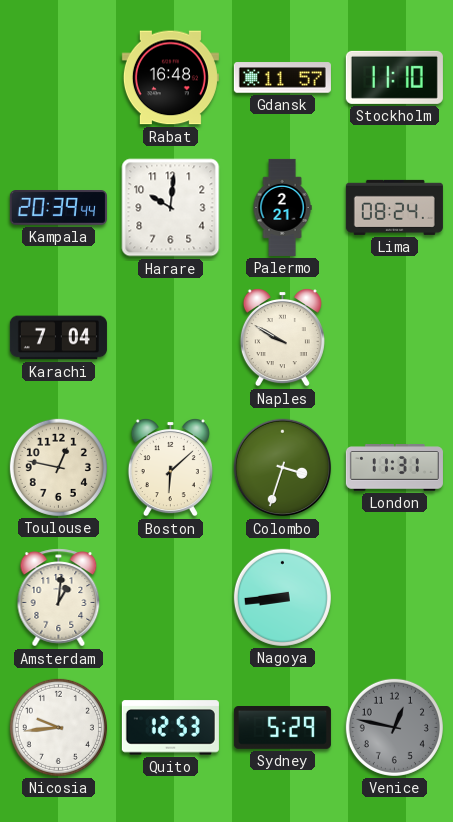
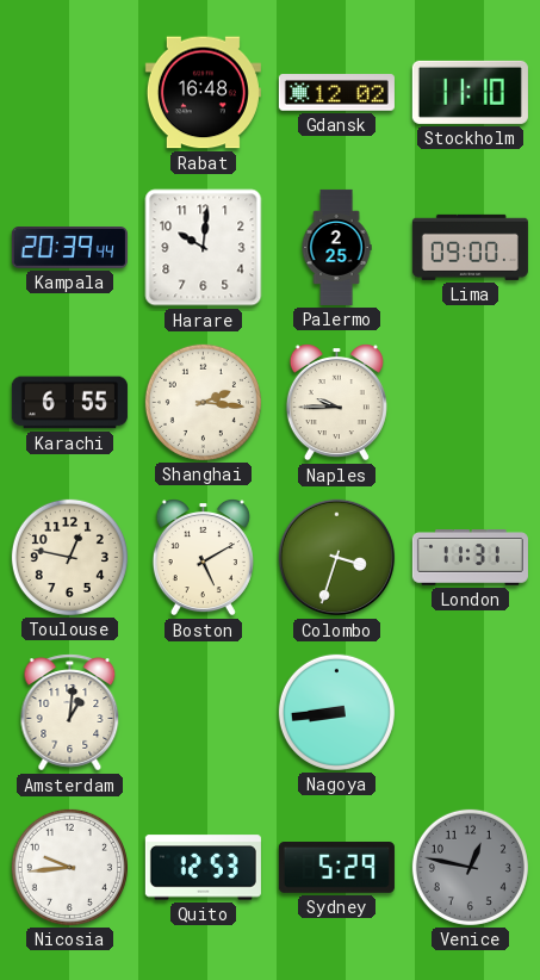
Gdansk: 11:57 -> 12:02
Palermo: 2:21 -> 2:25
Lima: 08:24 -> 09:00
Karachi: 7:04 -> 6:55
Shanghai: none -> 2:16
Naples: 9:50 -> 9:45
Boston: 6:08 -> 5:10
